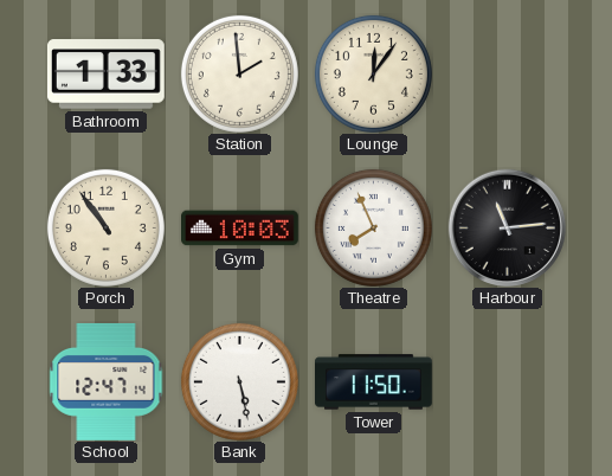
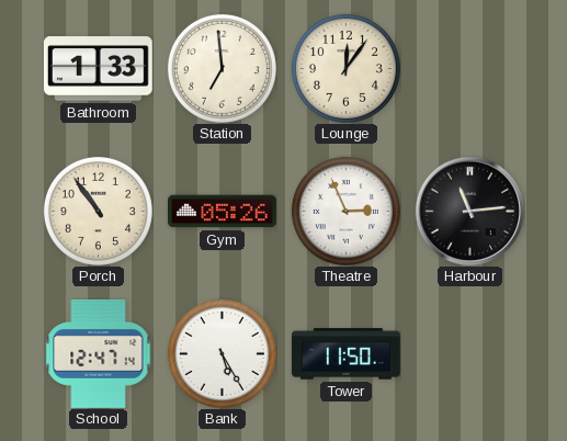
Station: 1:59 -> 6:59
Gym: 10:03 -> 05:26
Theatre: 7:56 -> 2:56
Bank: 5:28 -> 5:25
